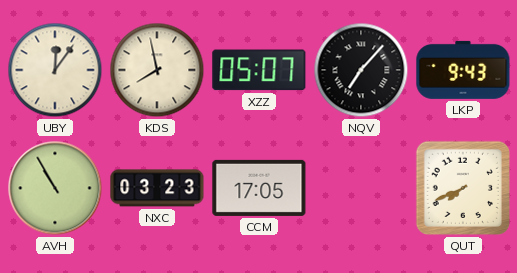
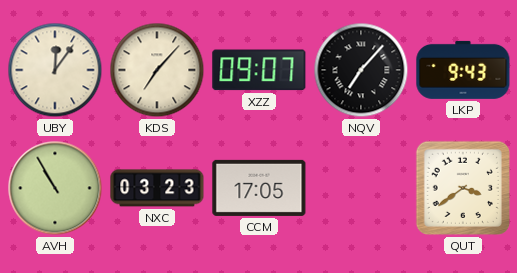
KDS: 7:58 -> 7:07
XZZ: 05:07 -> 09:07
QUT: 7:41 -> 3:39
